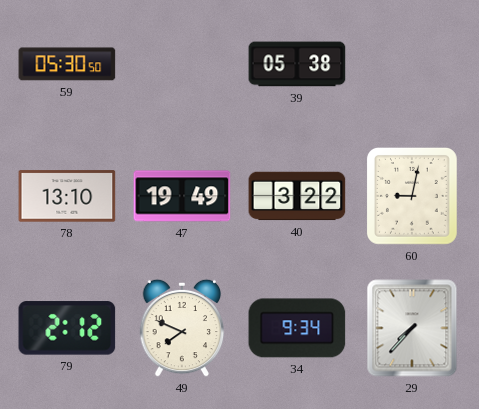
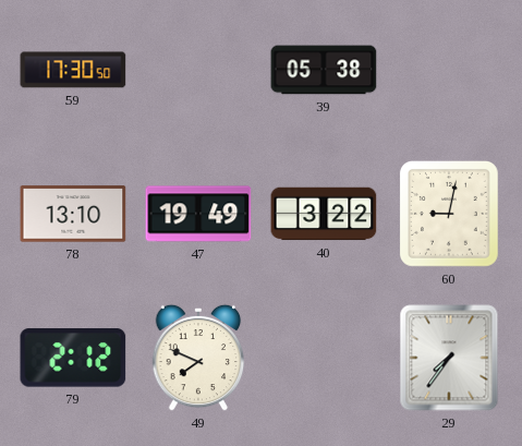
59: 05:30 -> 17:30
34: 9:34 -> none
29: 7:37 -> 7:36
